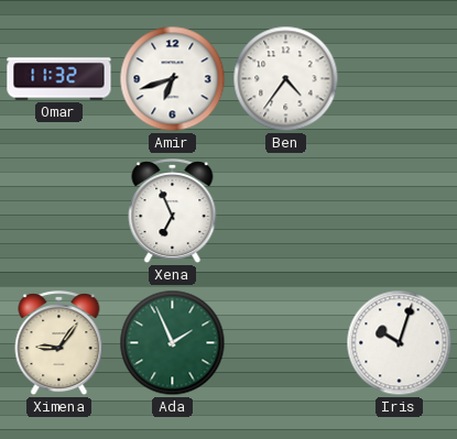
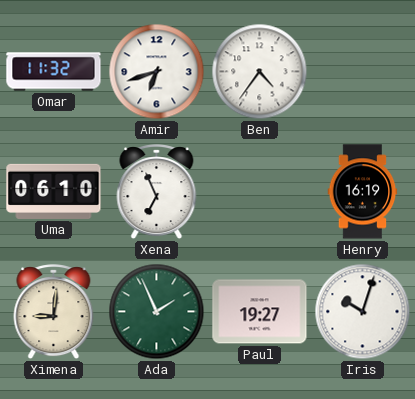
Uma: none -> 06:10
Henry: none -> 16:19
Ximena: 9:06 -> 9:01
Paul: none -> 19:27
